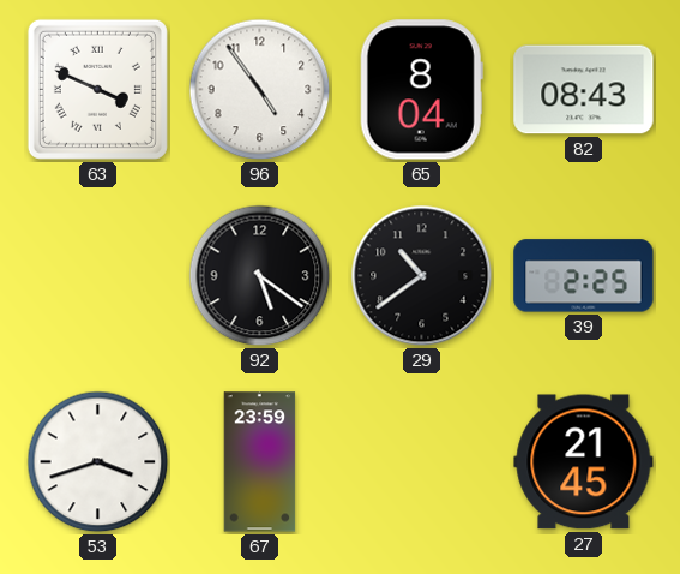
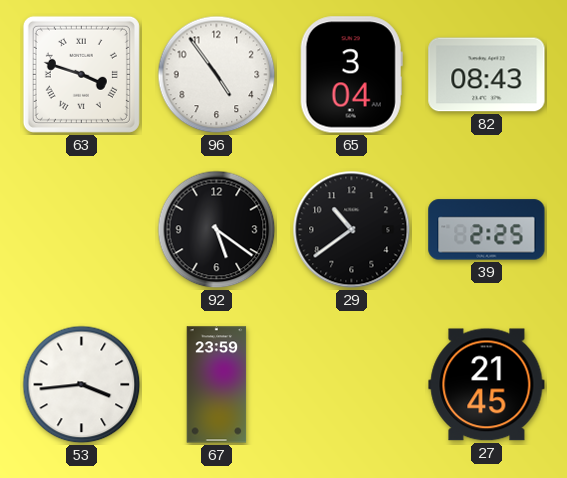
63: 3:49 -> 3:48
65: 8:04 -> 3:04
53: 3:42 -> 3:44
